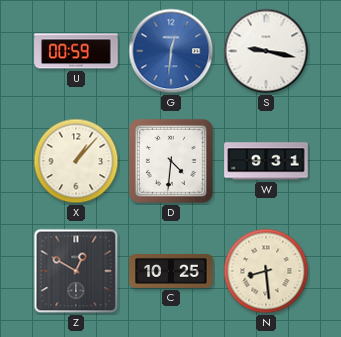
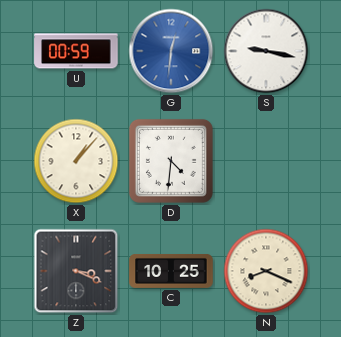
W: 9:31 -> none
Z: 12:50 -> 3:19
N: 8:29 -> 8:19
